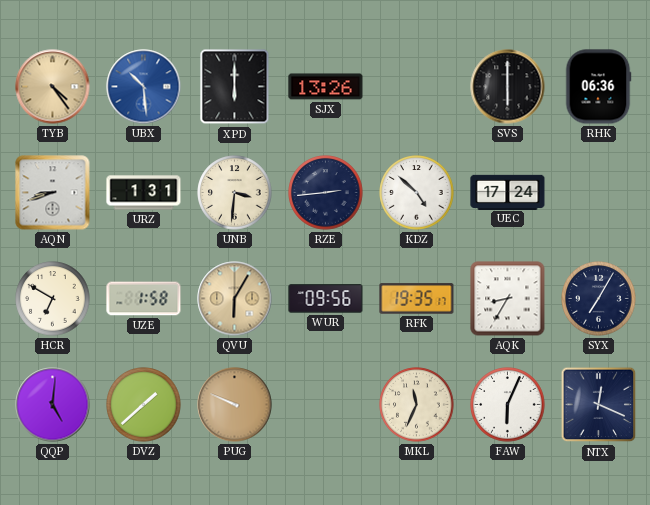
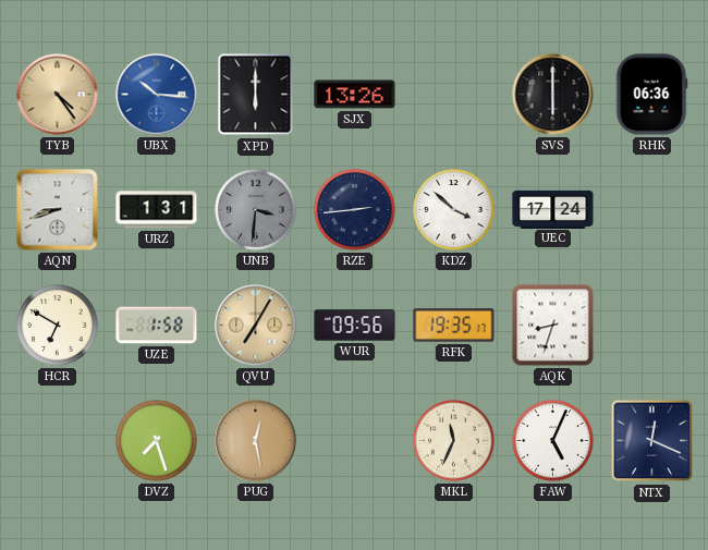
UBX: 10:29 -> 10:16
UNB dial: cream -> grey
KDZ: 4:52 -> 3:52
QVU: 6:05 -> 7:05
AQK: 8:35 -> 8:33
SYX: 7:05 -> none
QQP: 5:01 -> none
DVZ: 1:38 -> 7:27
PUG: 9:49 -> 12:28
FAW: 6:04 -> 5:04
